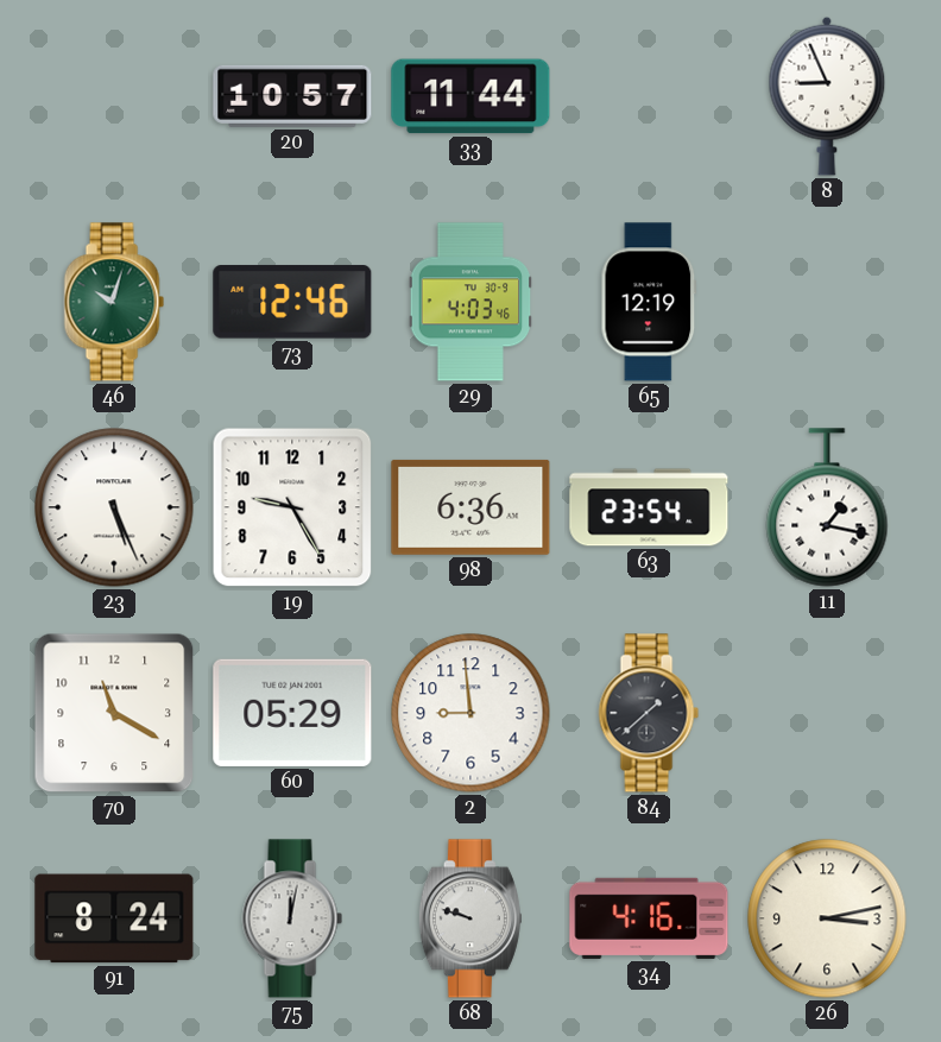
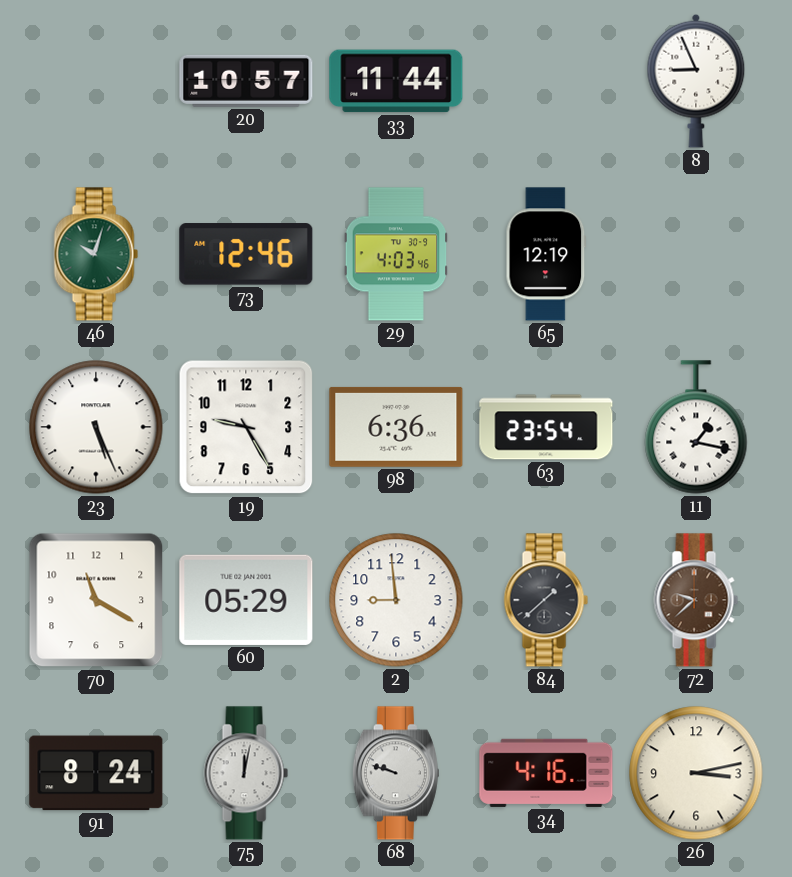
72: none -> 9:38
